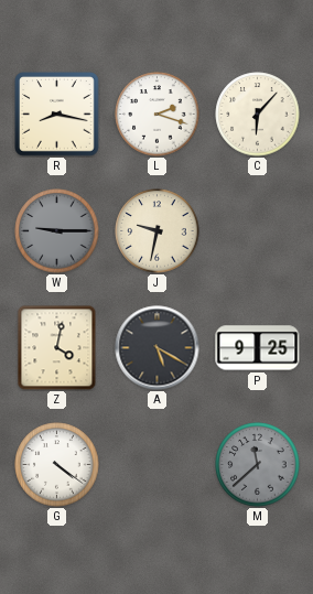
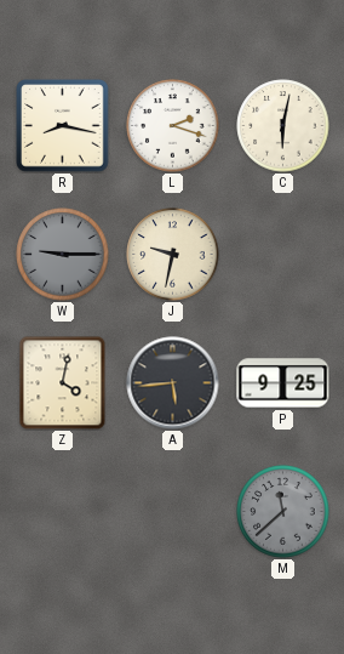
C: 6:07 -> 6:02
A: 5:20 -> 5:44
G: 4:21 -> none
